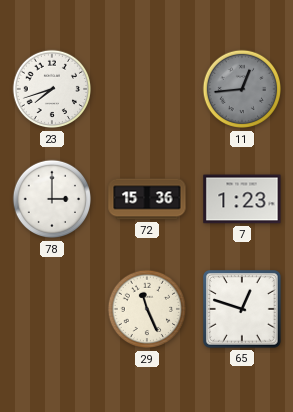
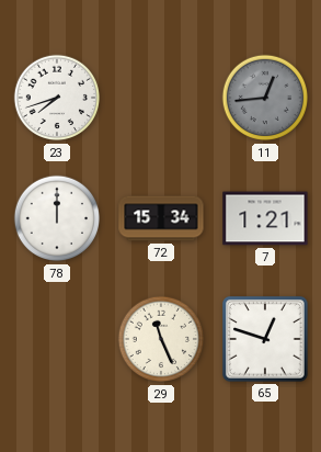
78: 3:00 -> 12:00
72: 15:36 -> 15:34
7: 1:23 -> 1:21
